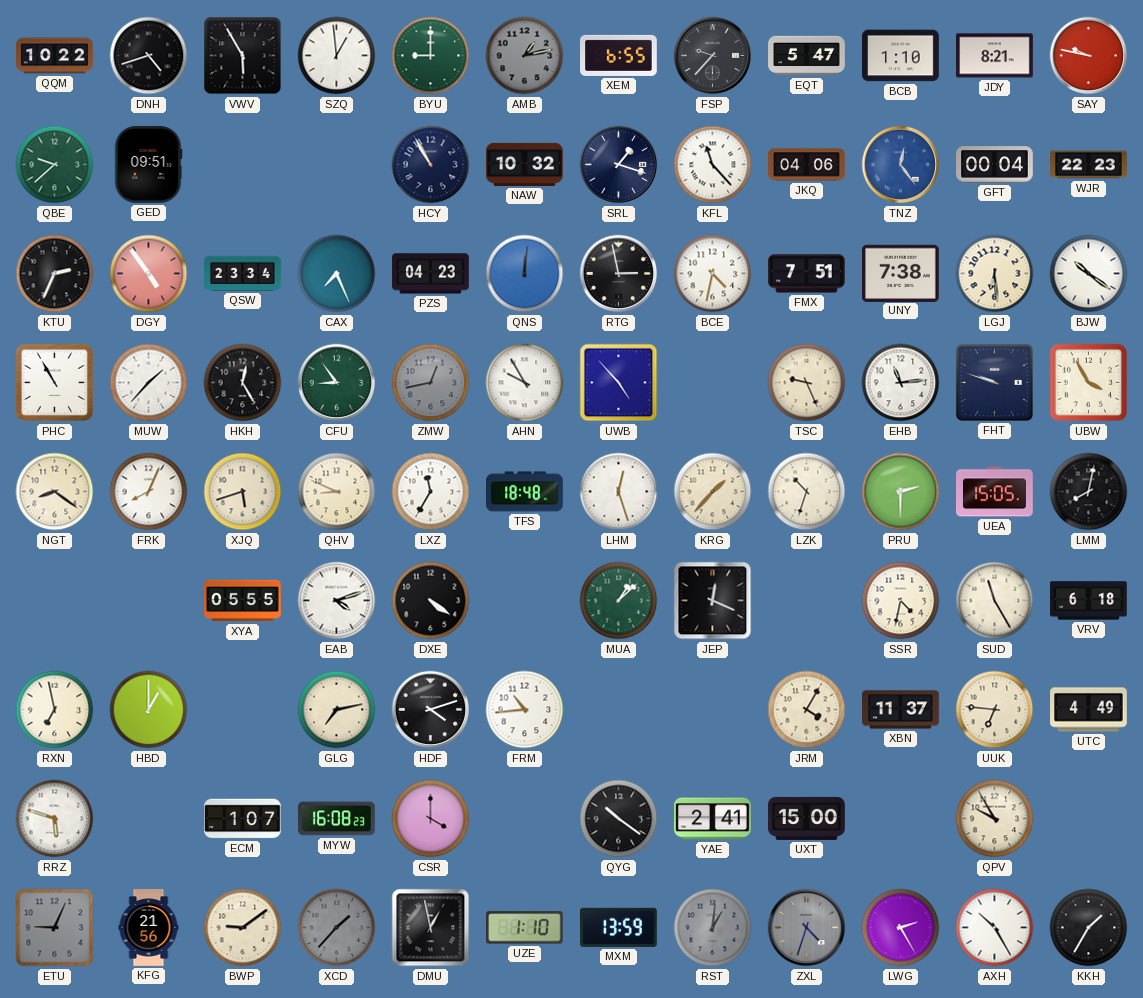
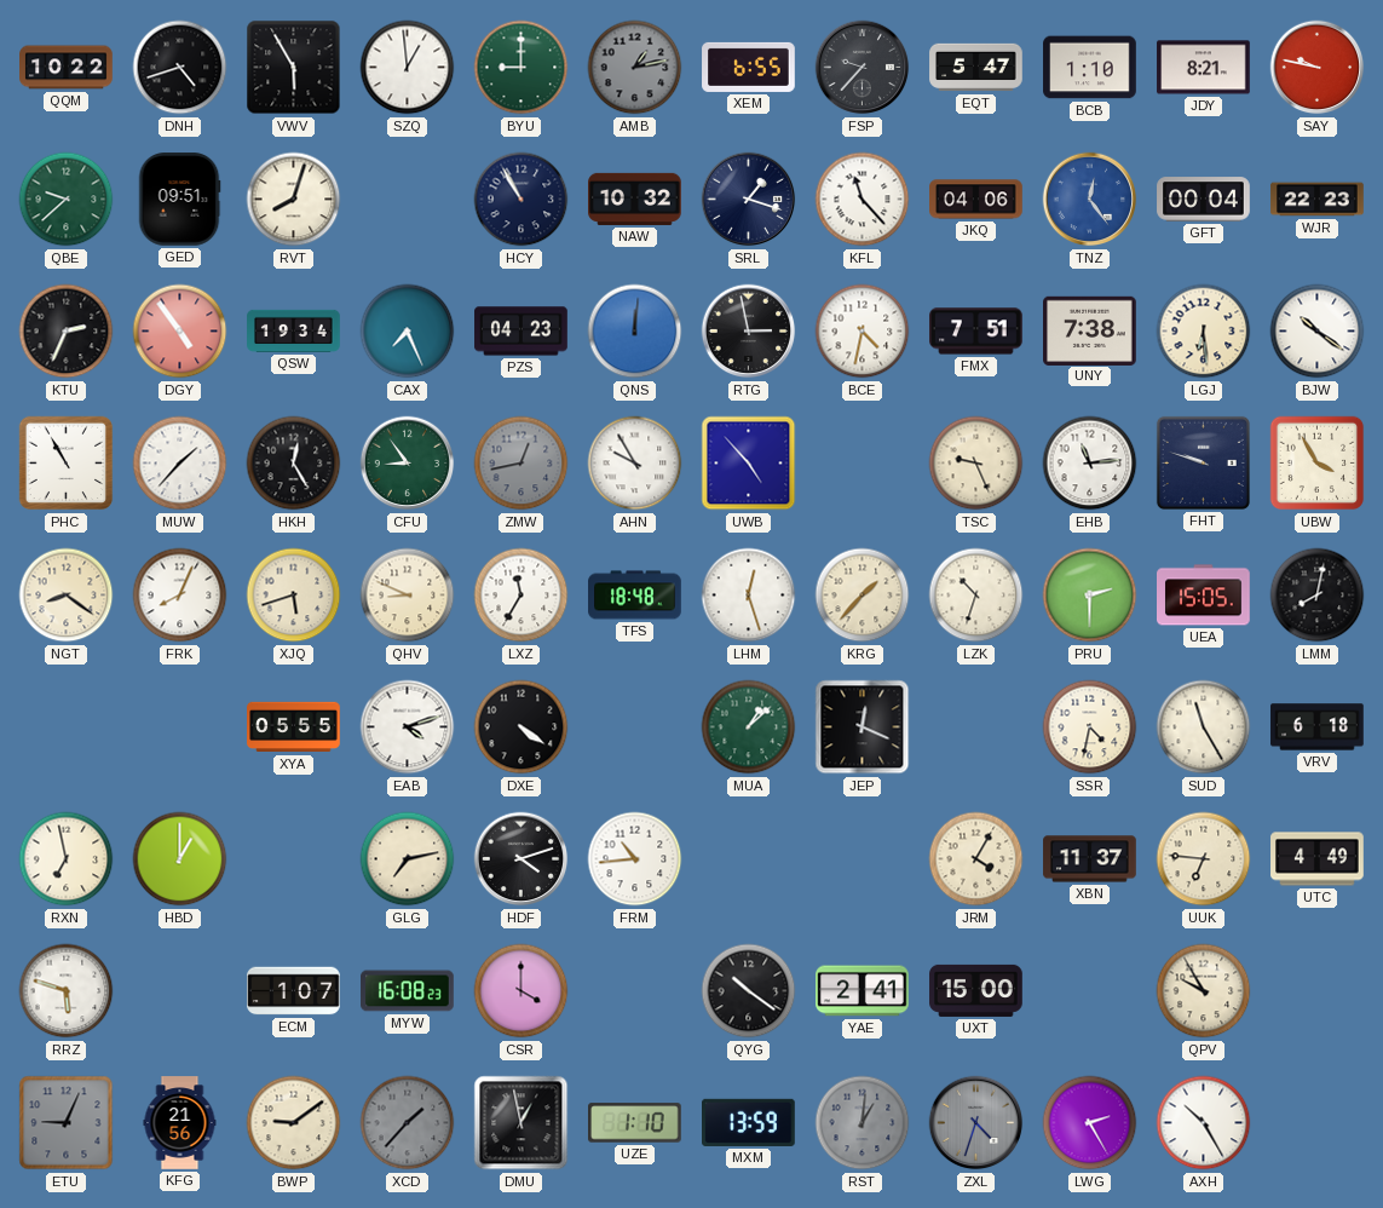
RVT: none -> 8:03
QSW: 23:34 -> 19:34
KKH: 1:35 -> none
